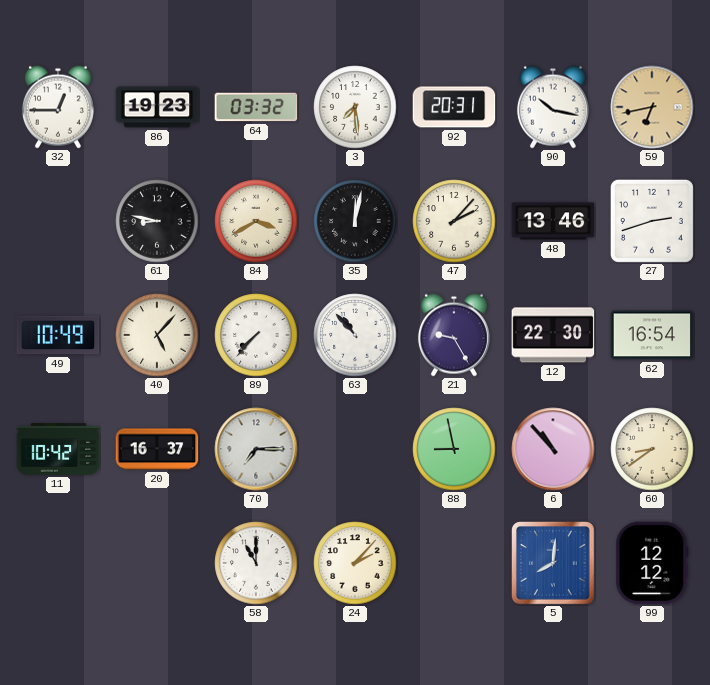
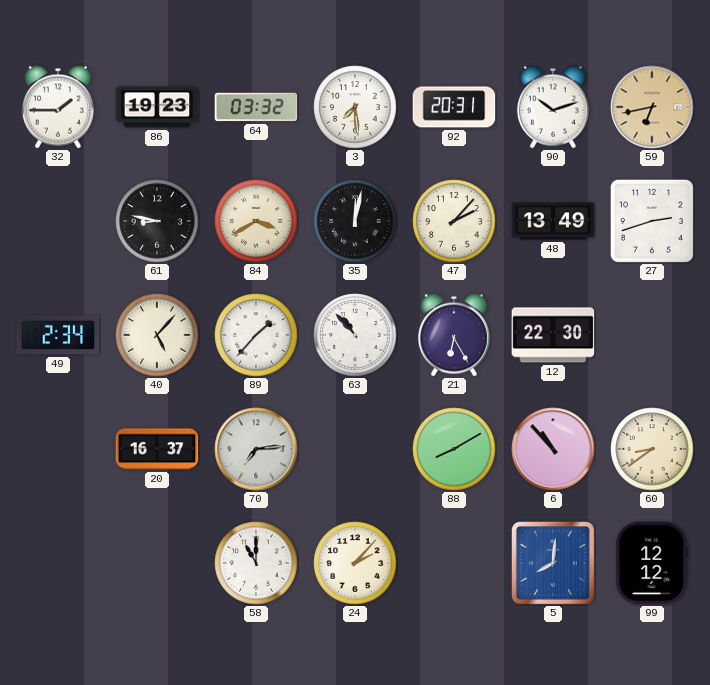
32: 12:45 -> 1:45
90: 10:17 -> 10:12
48: 13:46 -> 13:49
49: 10:49 -> 2:34
89: 7:37 -> 1:37
21: 9:25 -> 6:25
62: 16:54 -> none
11: 10:42 -> none
70: 7:15 -> 7:14
88: 8:58 -> 8:10
